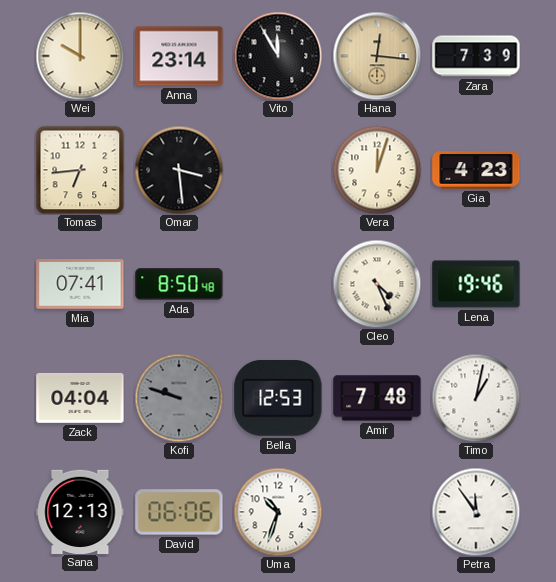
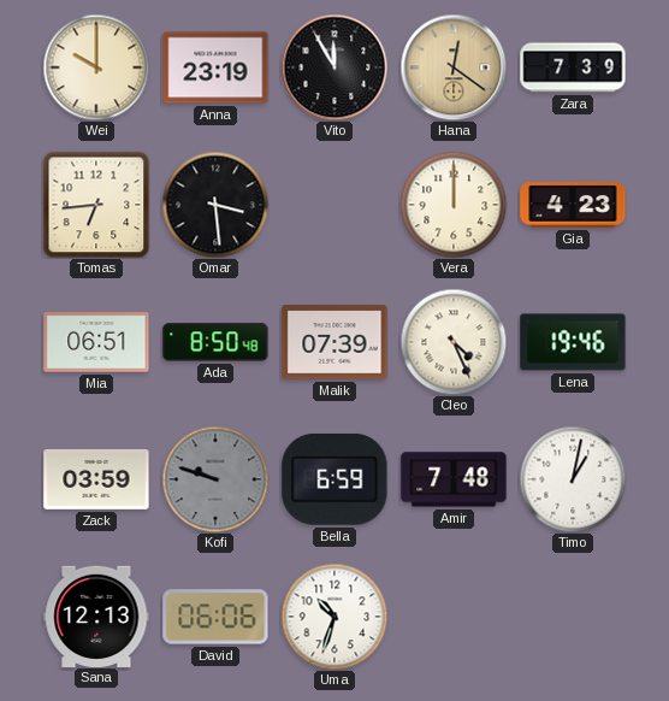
Anna: 23:14 -> 23:19
Hana: 12:16 -> 12:21
Vera: 12:03 -> 12:00
Mia: 07:41 -> 06:51
Malik: none -> 07:39
Zack: 04:04 -> 03:59
Bella: 12:53 -> 6:59
Petra: 11:54 -> none
